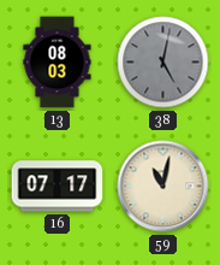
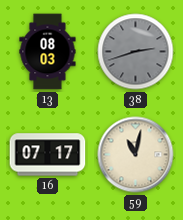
38: 5:02 -> 2:42
